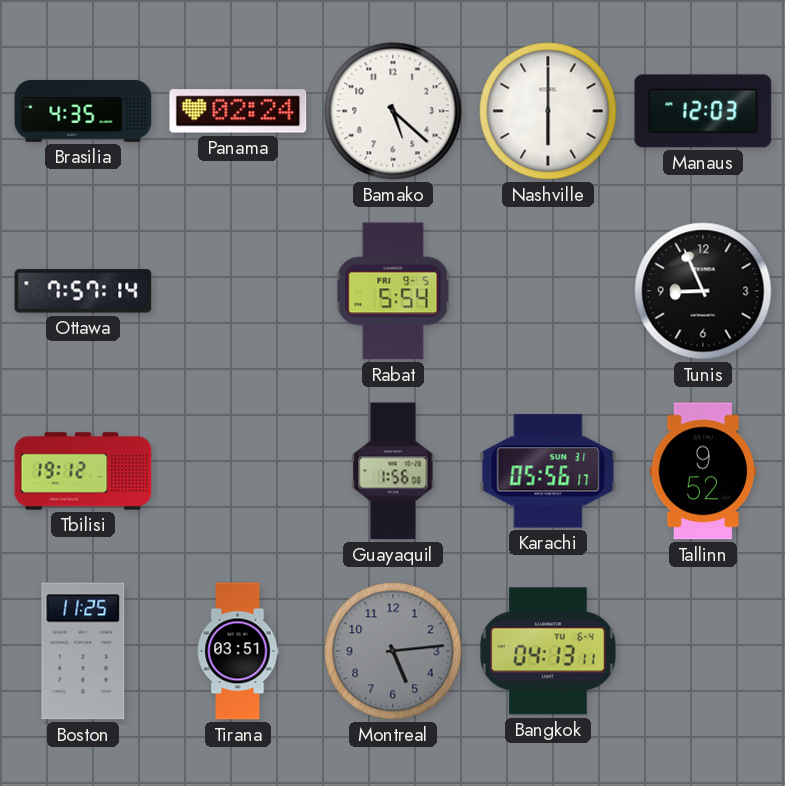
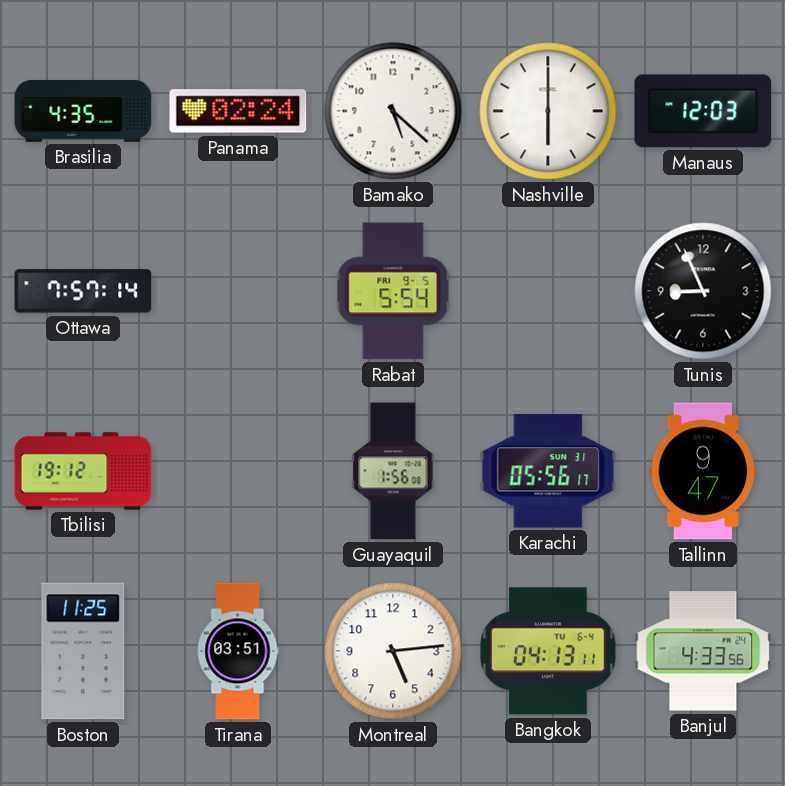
Tallinn: 9:52 -> 9:47
Montreal dial: grey -> white
Banjul: none -> 4:33
